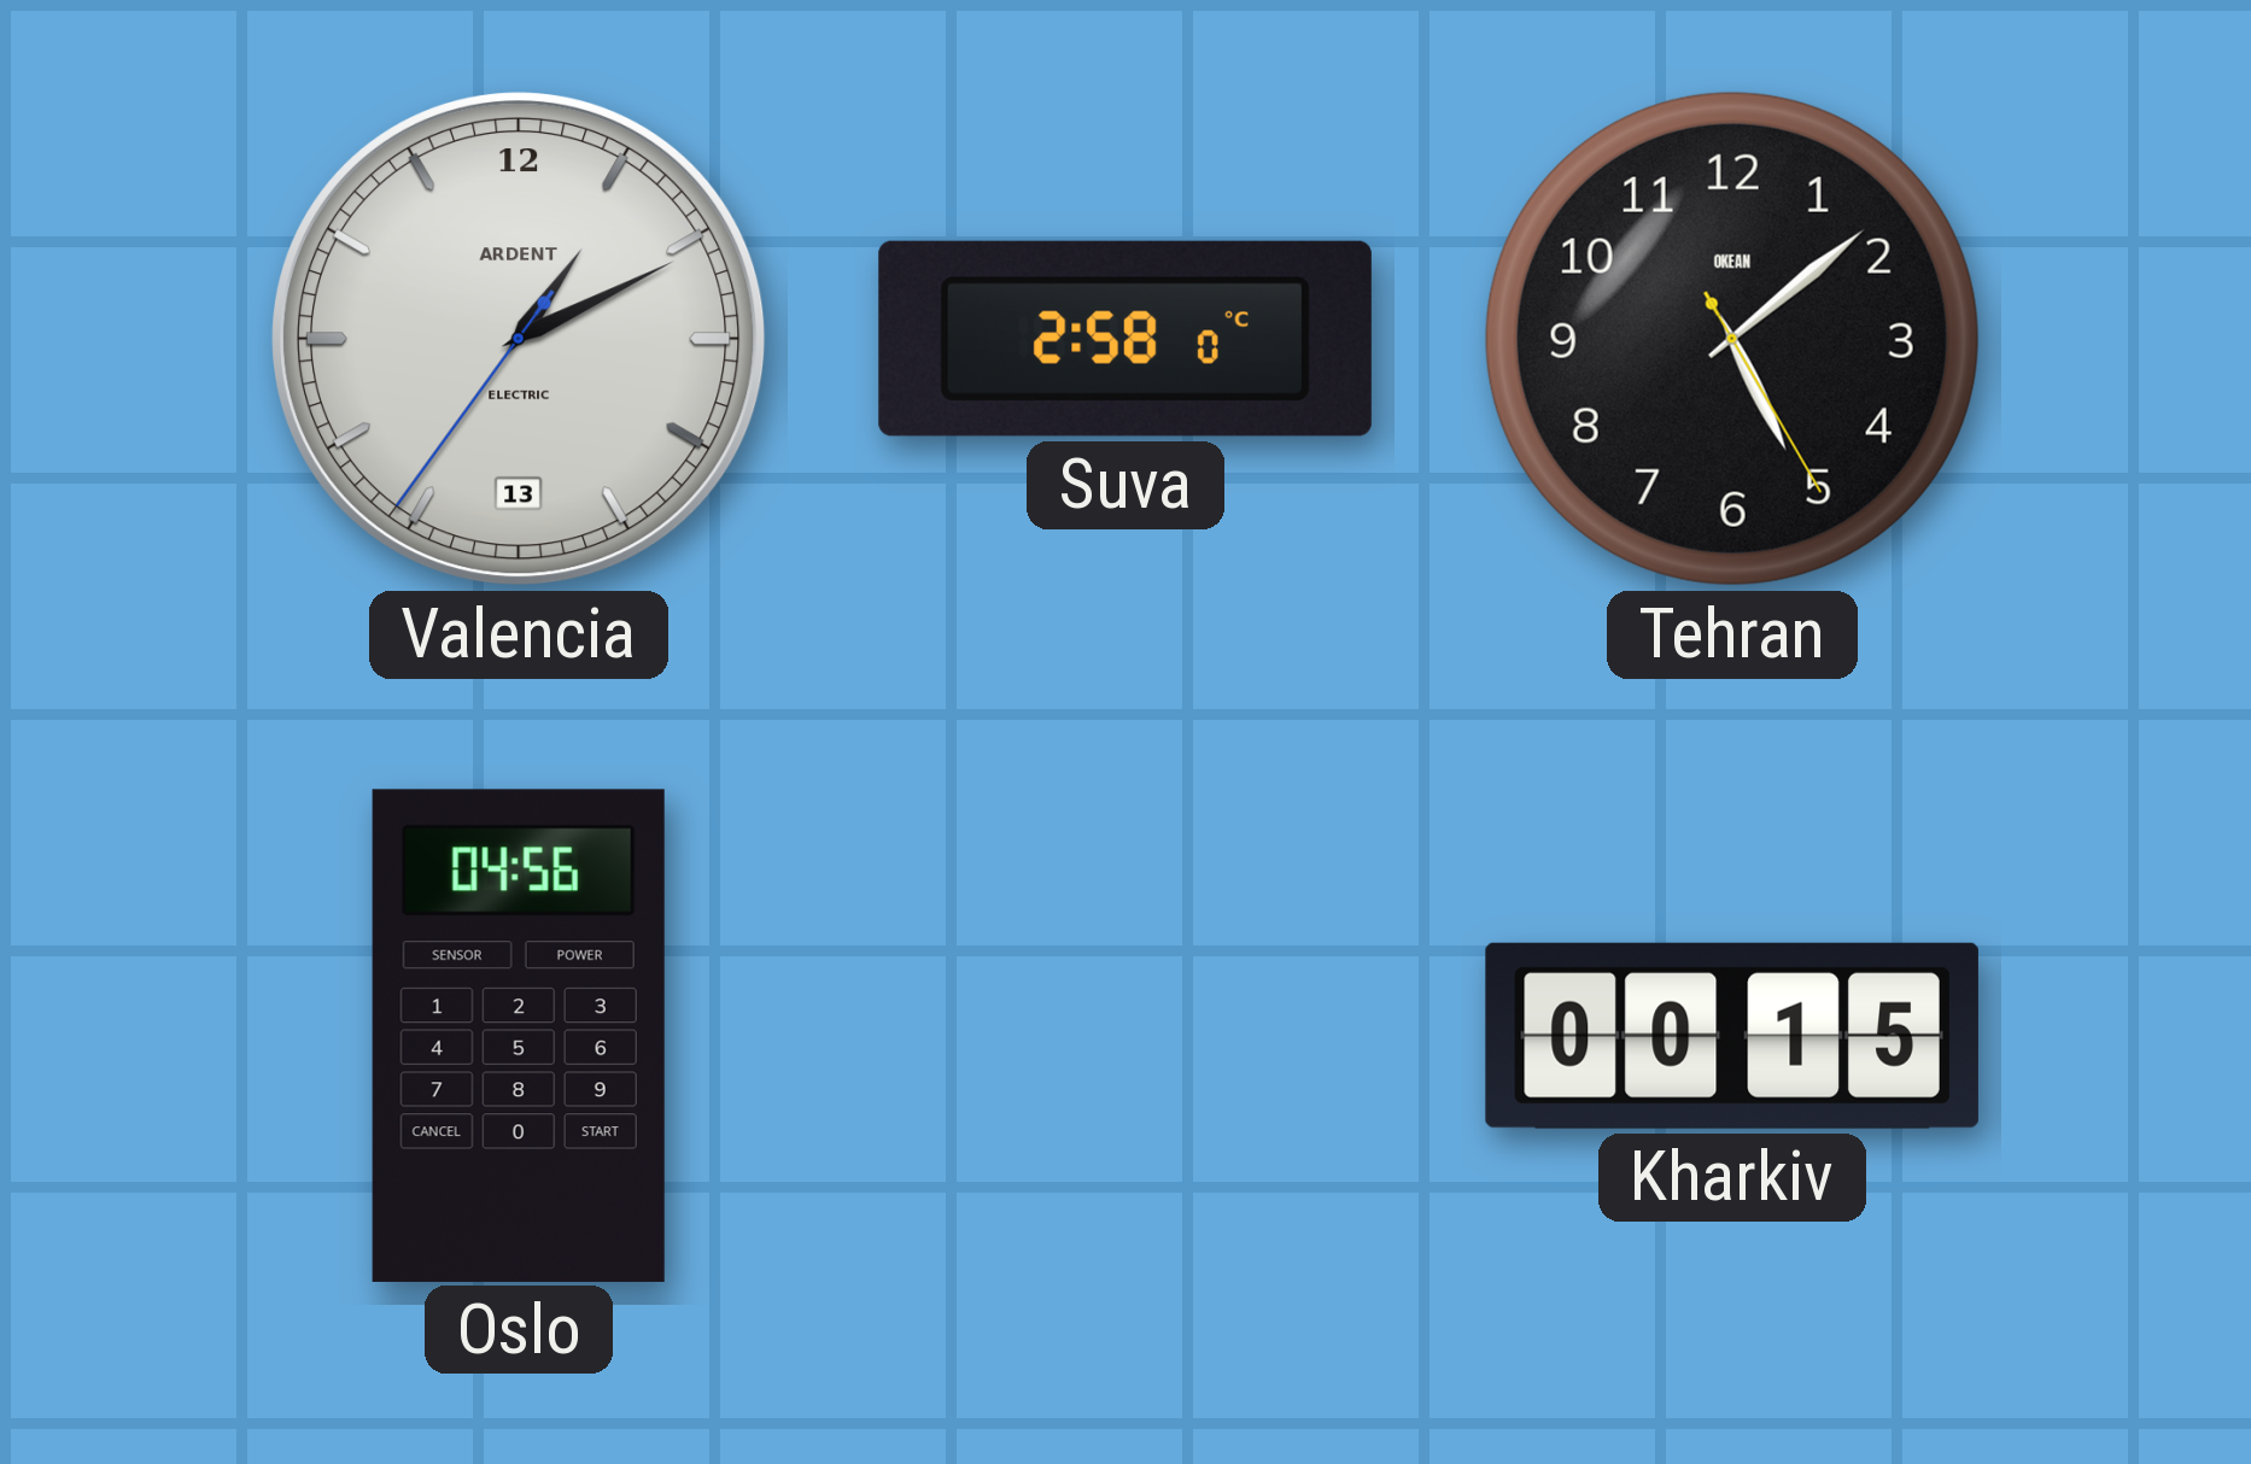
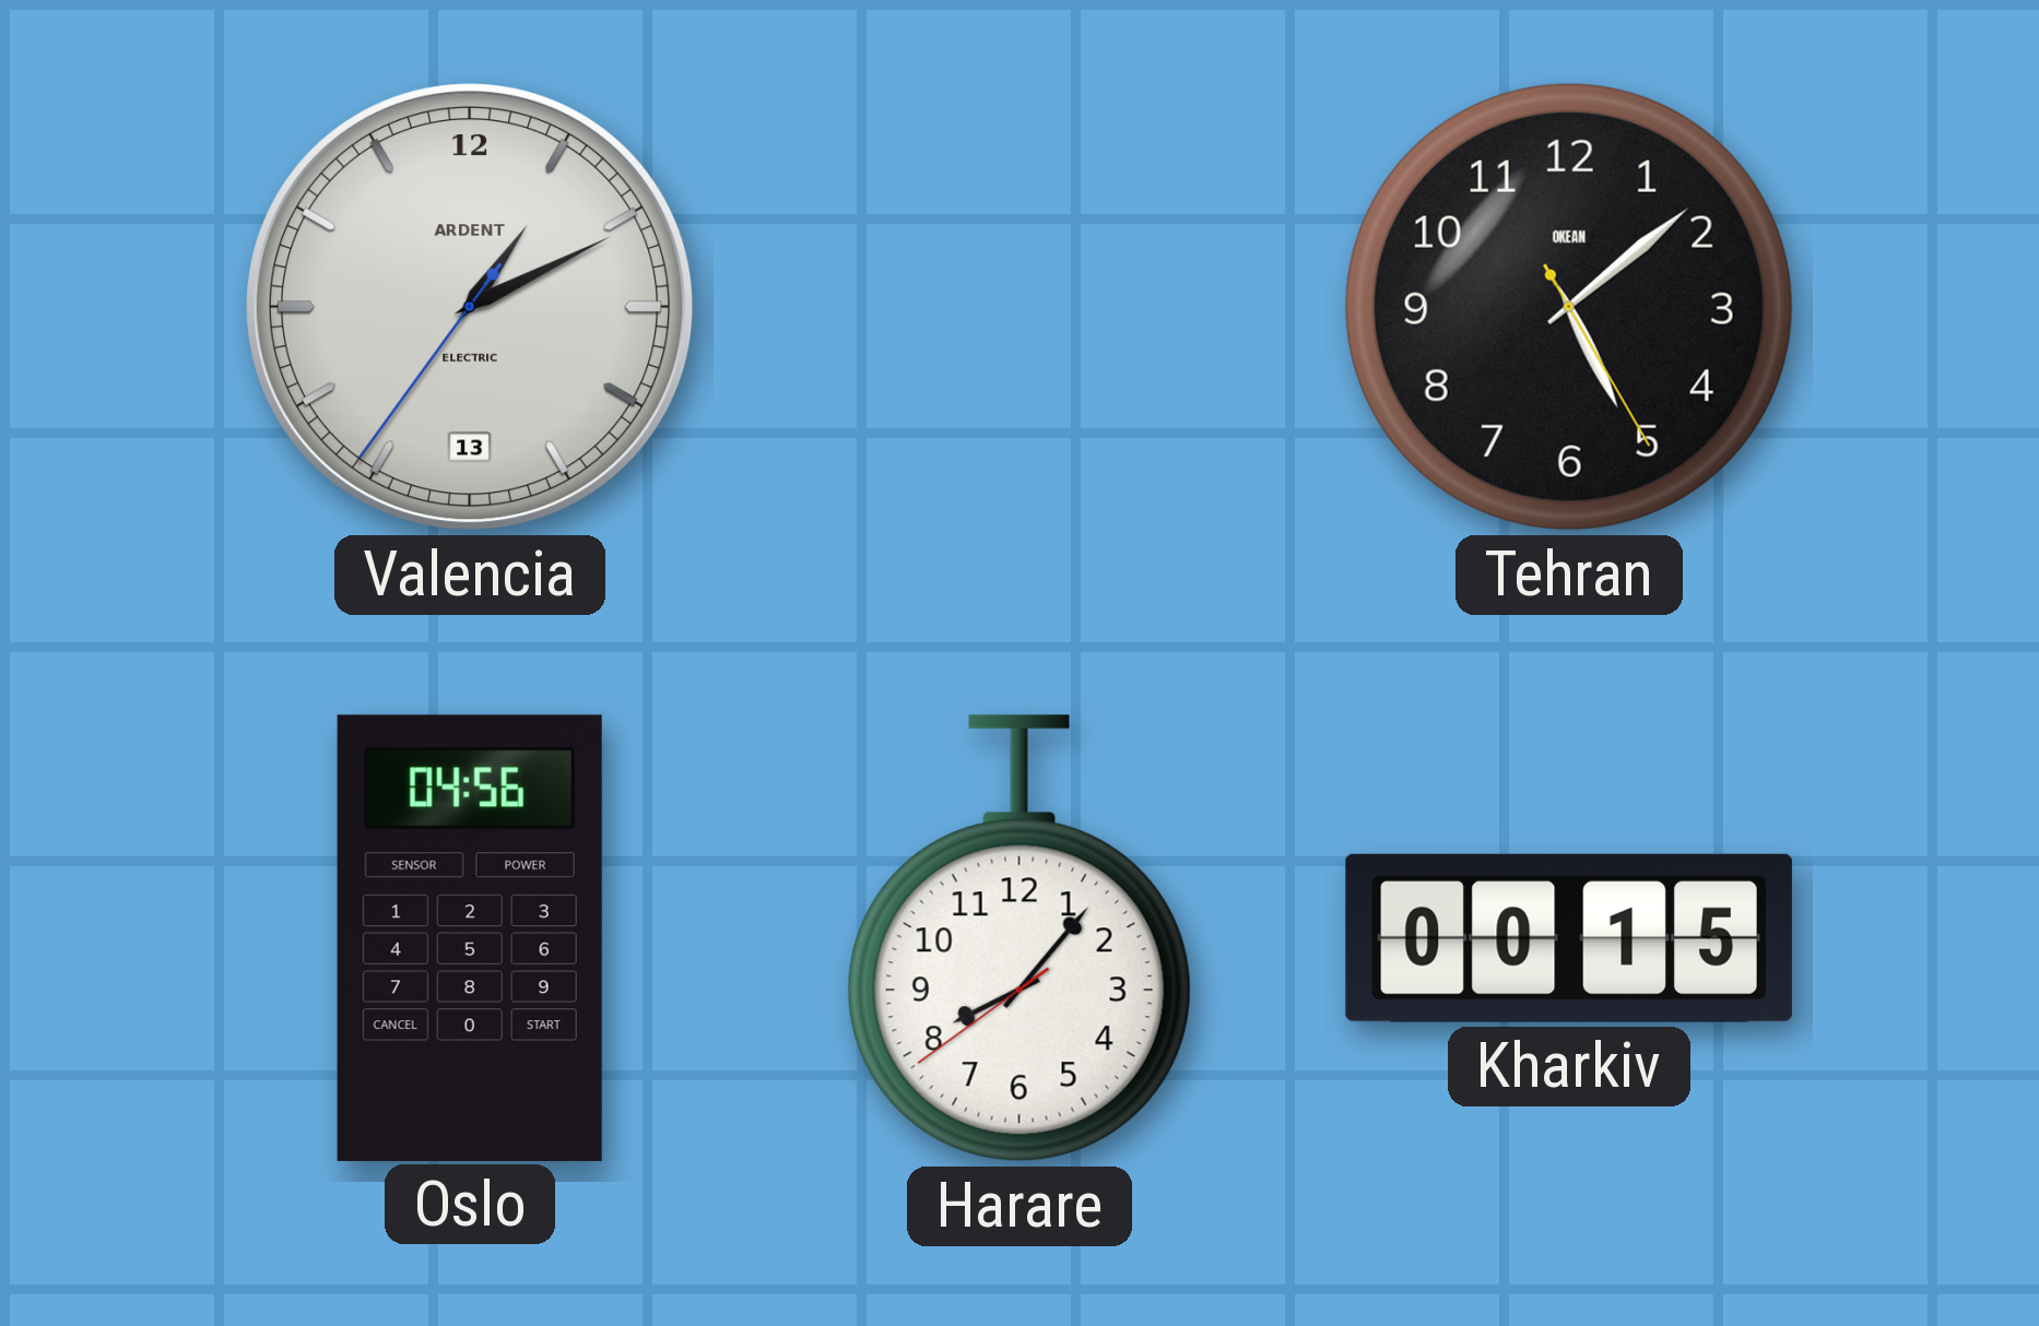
Suva: 2:58 -> none
Harare: none -> 8:06
